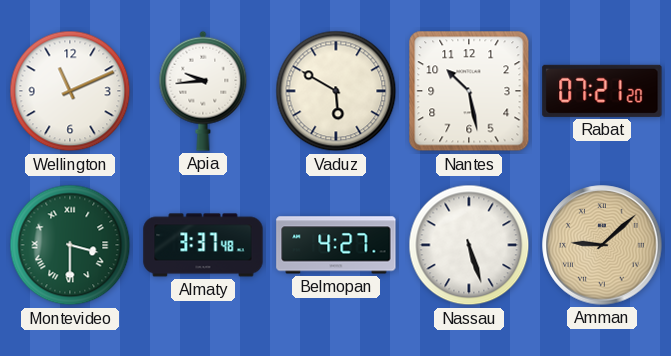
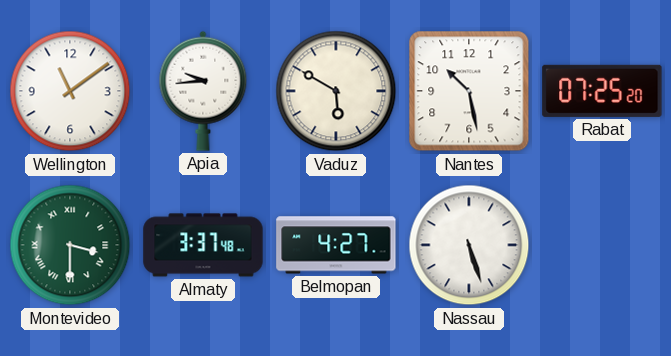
Wellington: 11:11 -> 11:09
Rabat: 07:21 -> 07:25
Amman: 9:08 -> none
